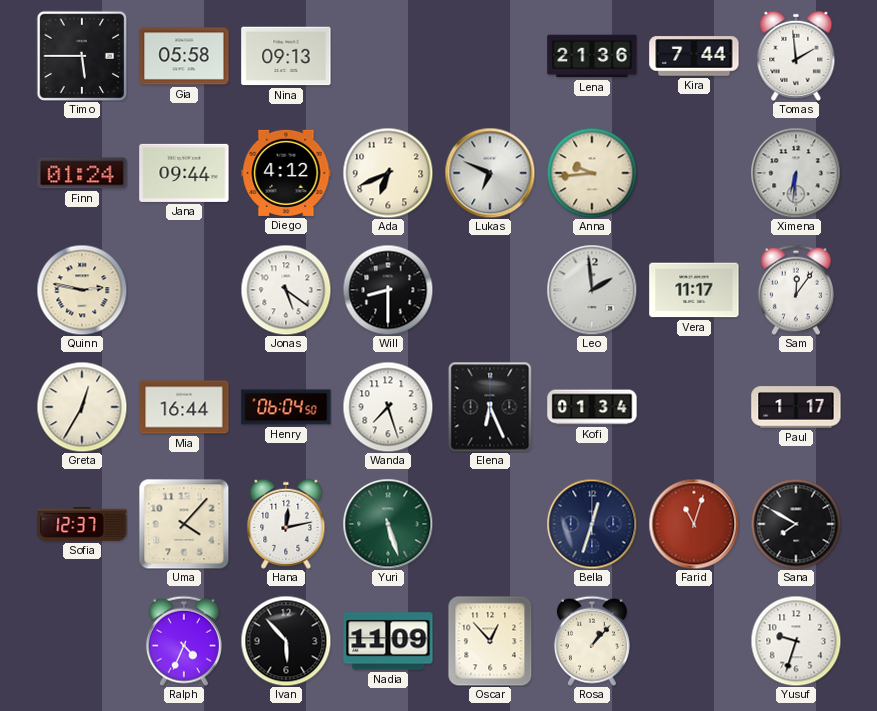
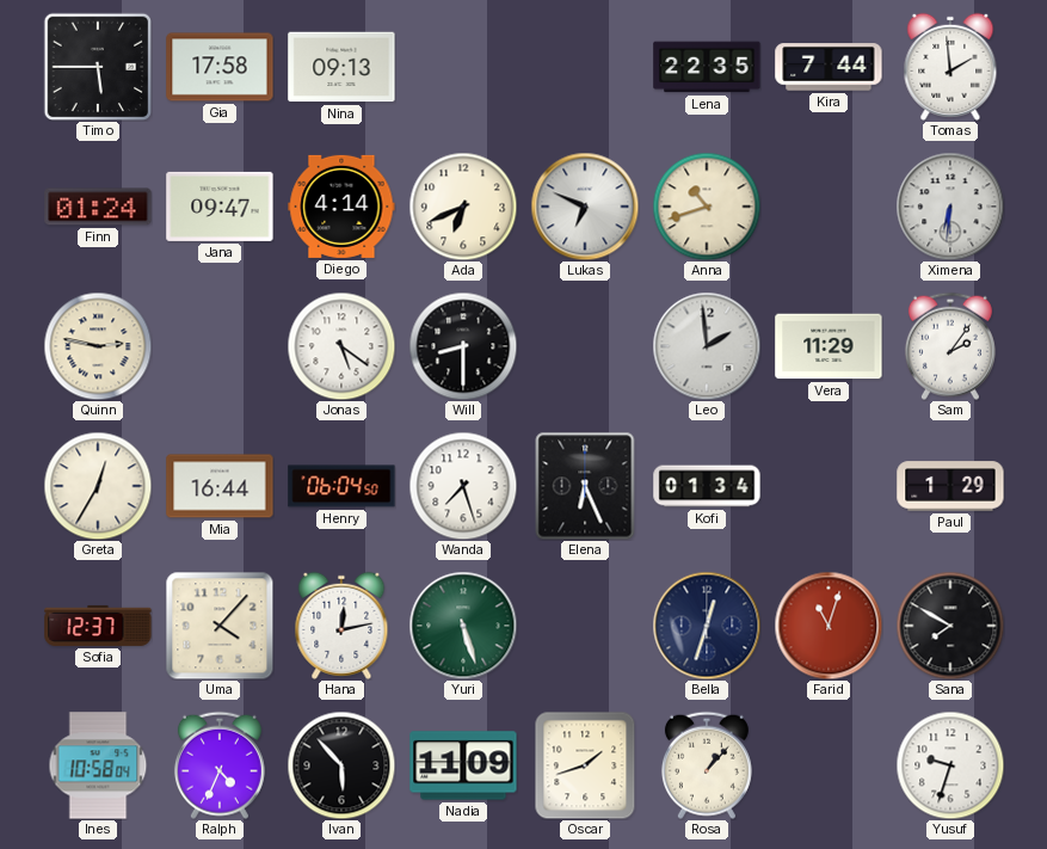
Gia: 05:58 -> 17:58
Lena: 21:36 -> 22:35
Jana: 09:44 -> 09:47
Diego: 4:12 -> 4:14
Anna: 9:44 -> 10:42
Vera: 11:17 -> 11:29
Sam: 12:06 -> 2:06
Paul: 1:17 -> 1:29
Ines: none -> 10:58
Oscar: 12:53 -> 1:42
